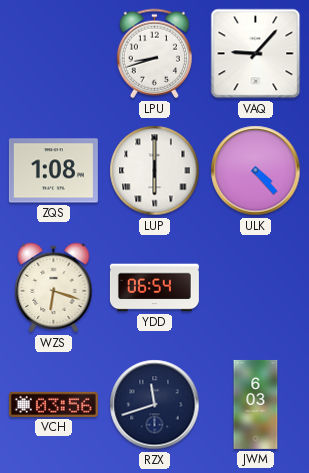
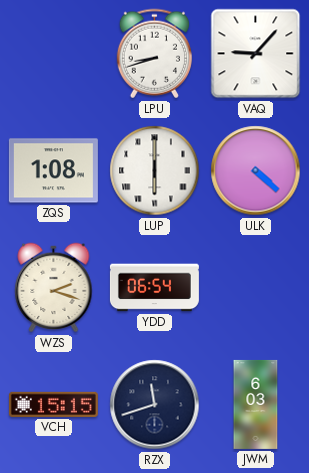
ULK: 4:23 -> 4:22
WZS: 6:18 -> 2:18
VCH: 03:56 -> 15:15
